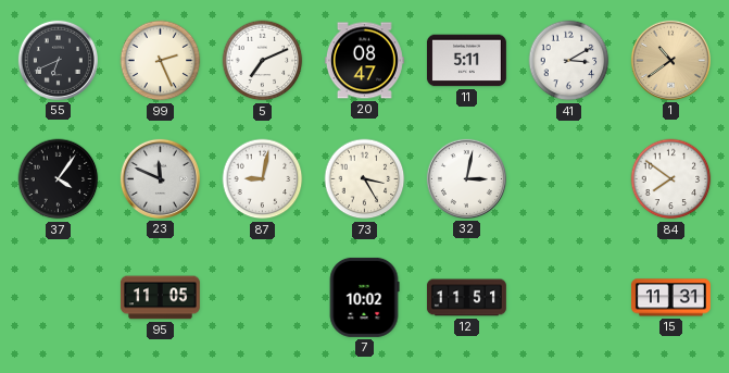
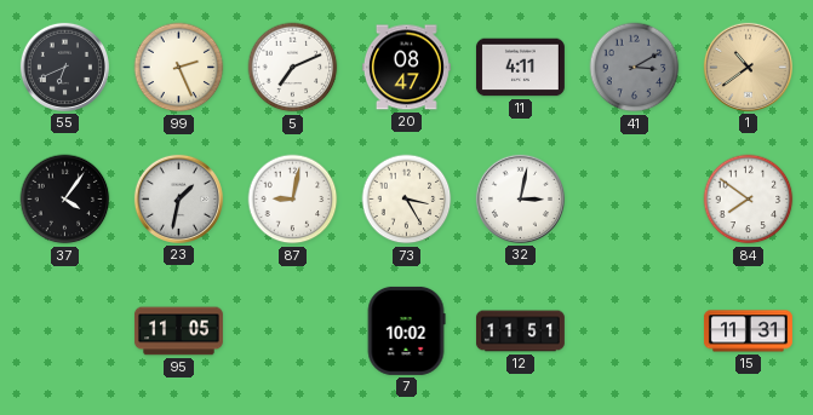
11: 5:11 -> 4:11
41 dial: white -> grey
23: 11:49 -> 1:32
